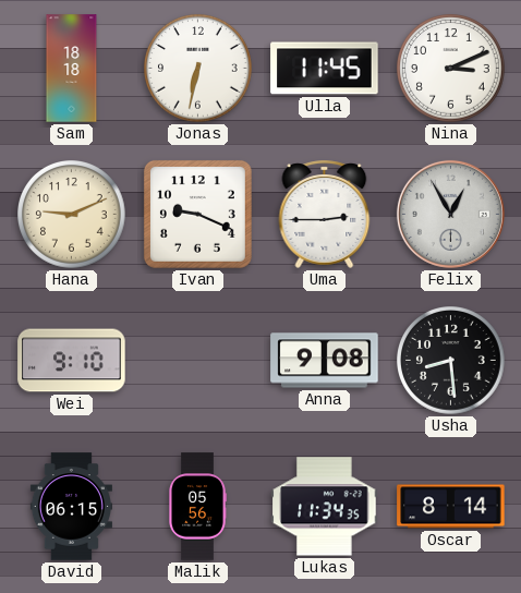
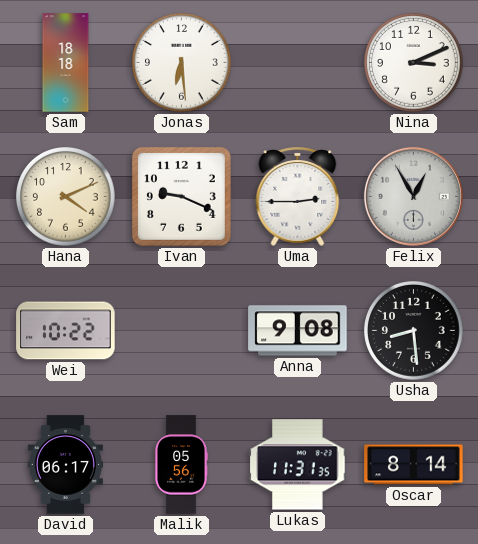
Jonas: 6:32 -> 6:29
Ulla: 11:45 -> none
Hana: 9:11 -> 4:11
Wei: 9:10 -> 10:22
David: 06:15 -> 06:17
Lukas: 11:34 -> 11:31
